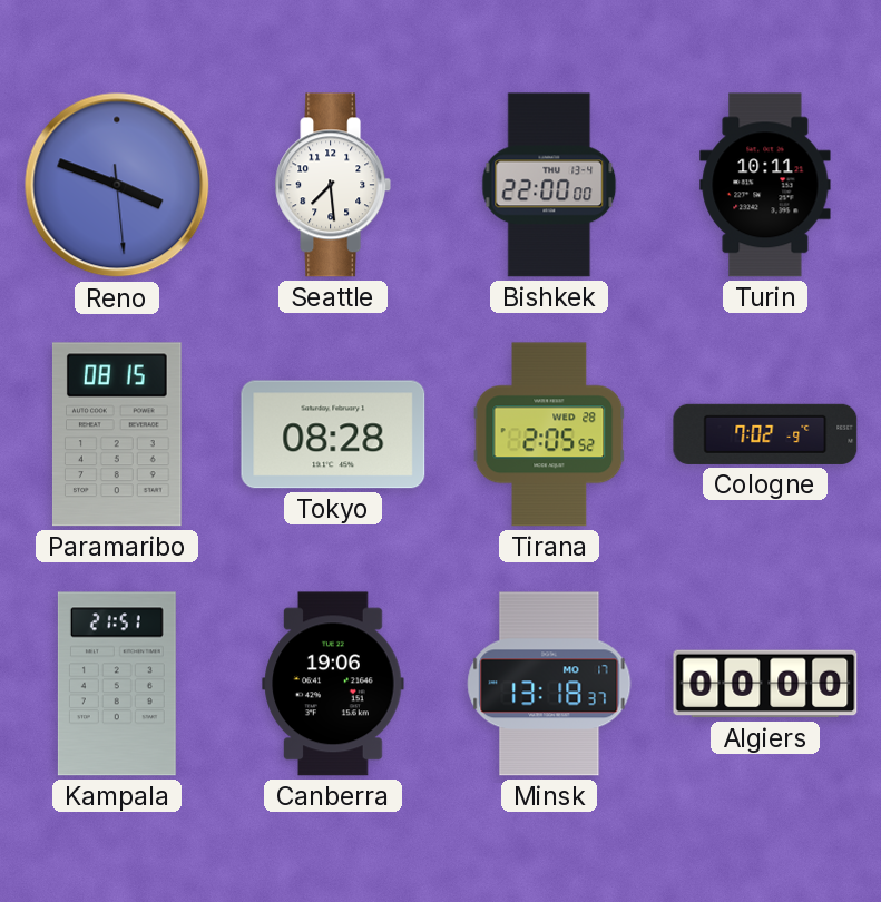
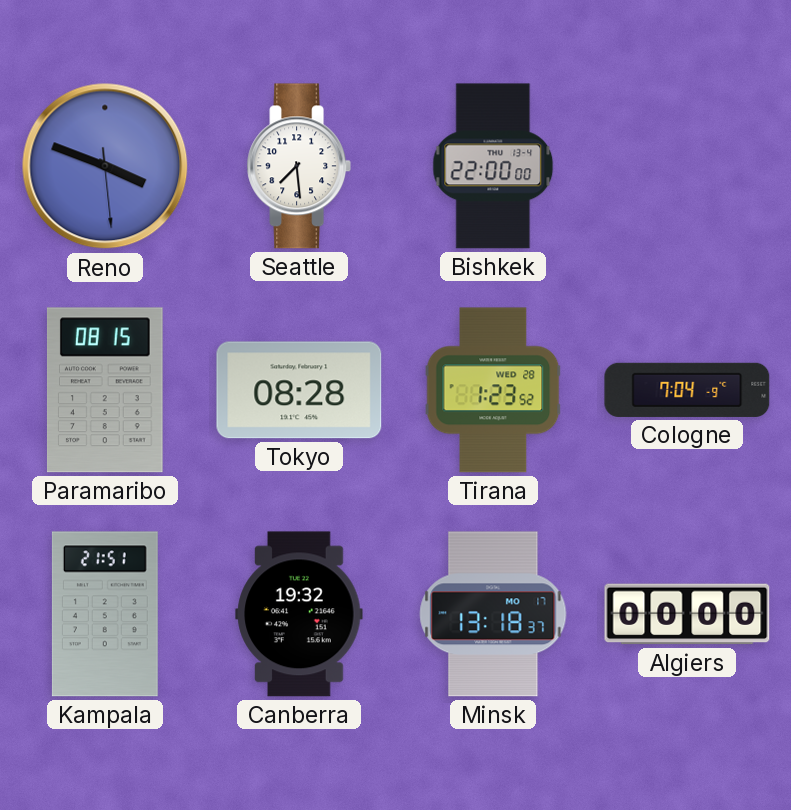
Turin: 10:11 -> none
Tirana: 2:05 -> 1:23
Cologne: 7:02 -> 7:04
Canberra: 19:06 -> 19:32
